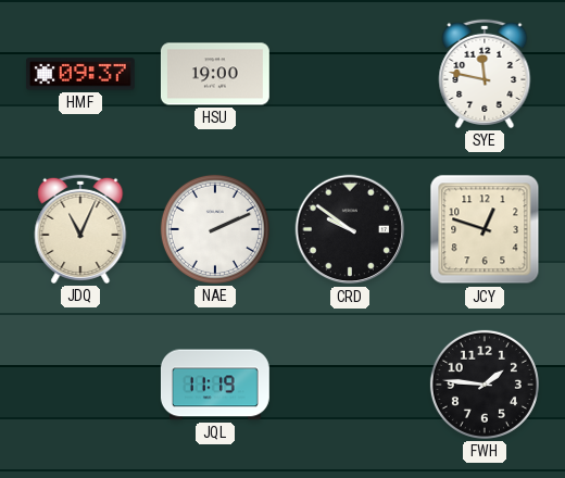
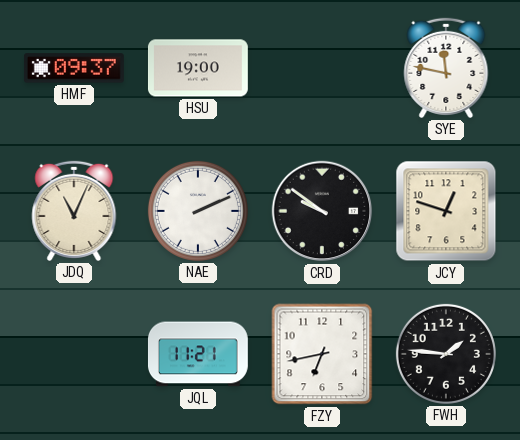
JQL: 11:19 -> 11:21
FZY: none -> 6:43
